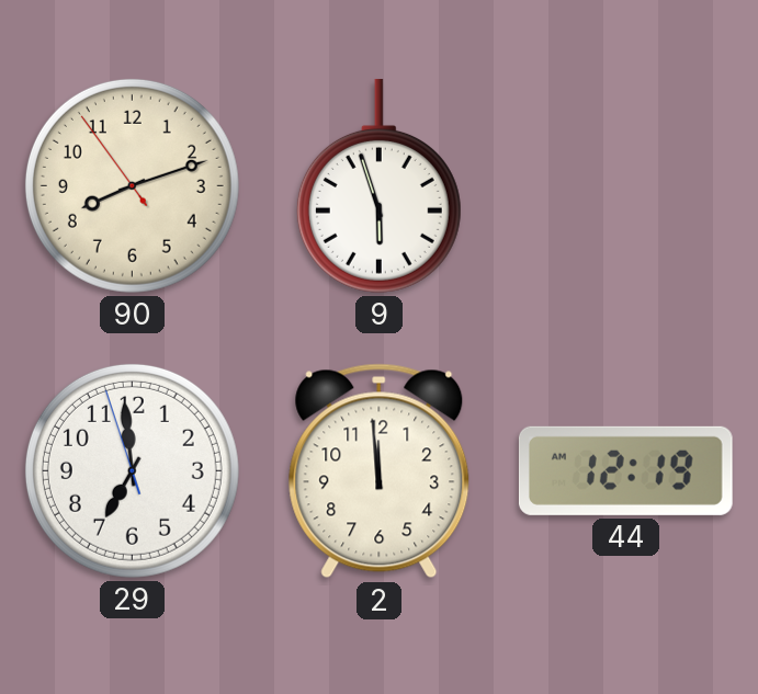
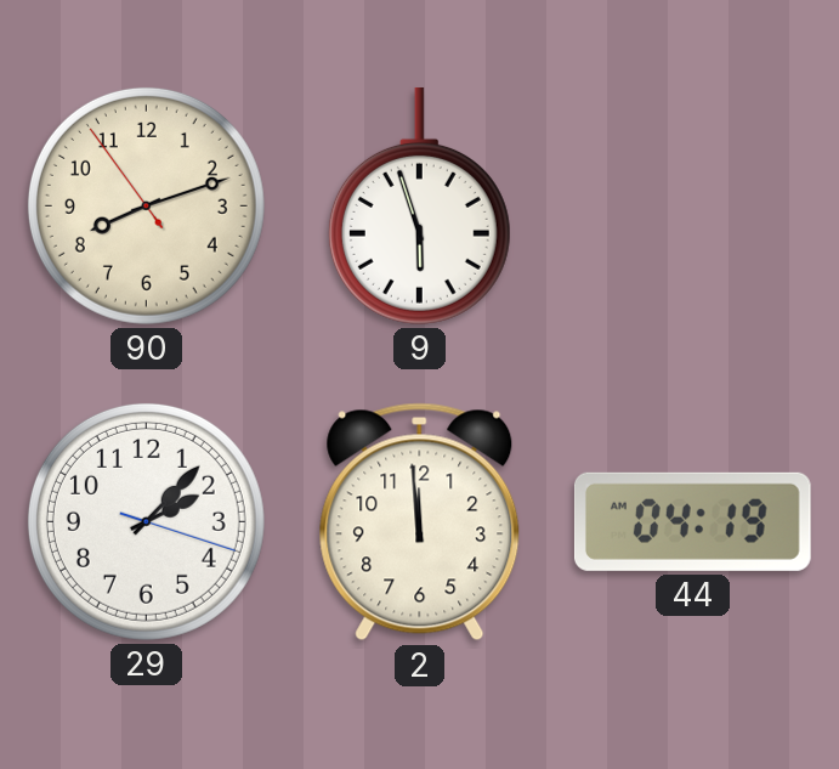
29: 6:58 -> 2:07
44: 12:19 -> 04:19
